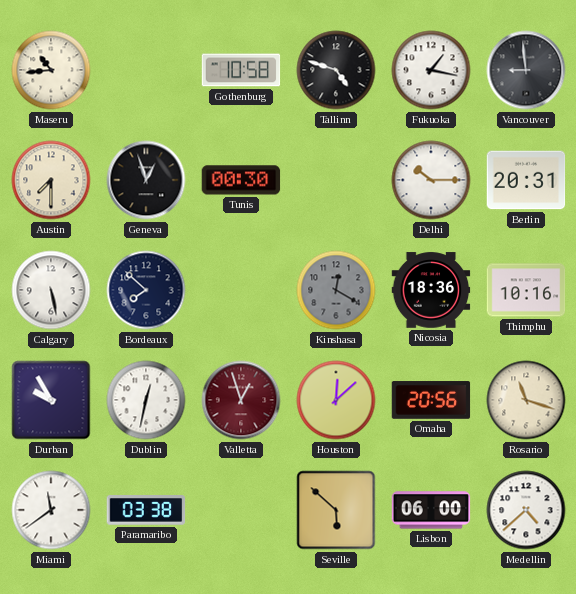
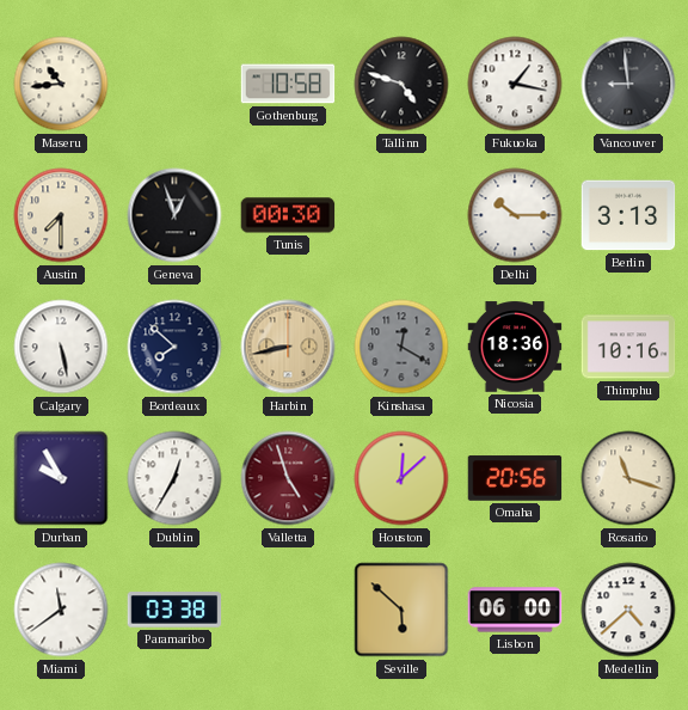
Berlin: 20:31 -> 3:13
Harbin: none -> 8:43
Dublin: 12:32 -> 12:35
Valletta: 12:57 -> 4:57
